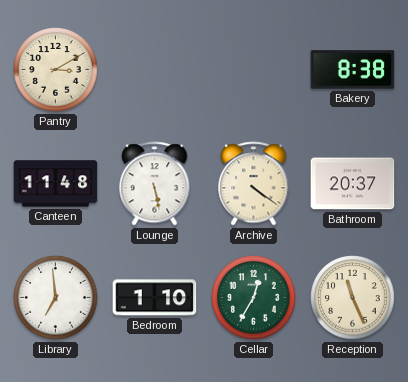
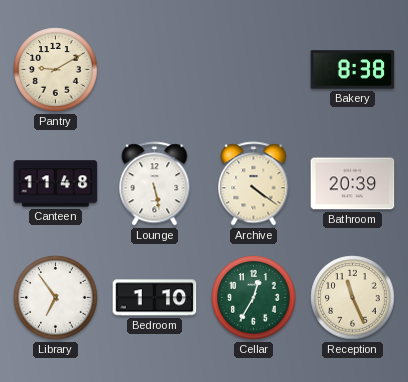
Pantry: 3:10 -> 9:10
Bathroom: 20:37 -> 20:39
Library: 6:59 -> 6:54
